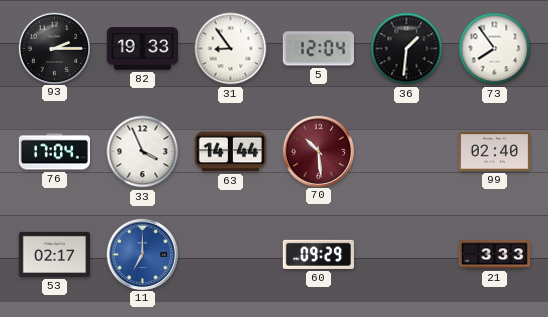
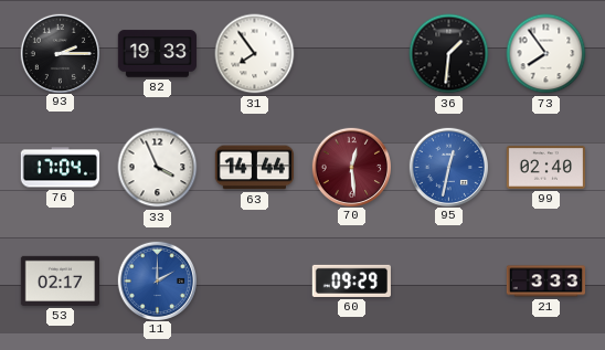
31: 8:54 -> 7:54
5: 12:04 -> none
70: 10:29 -> 12:29
95: none -> 12:32
11: 7:00 -> 2:00
